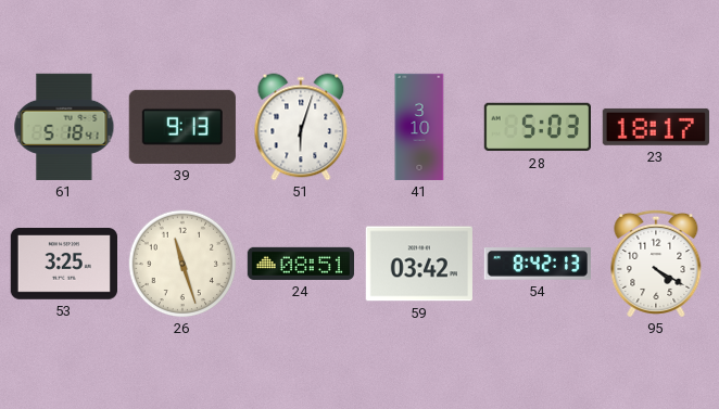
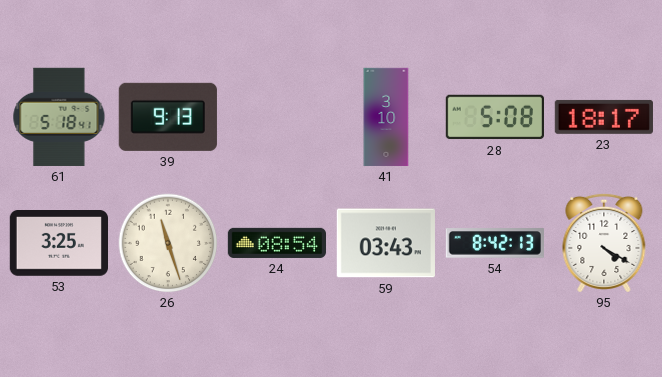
51: 6:03 -> none
28: 5:03 -> 5:08
24: 08:51 -> 08:54
59: 03:42 -> 03:43
